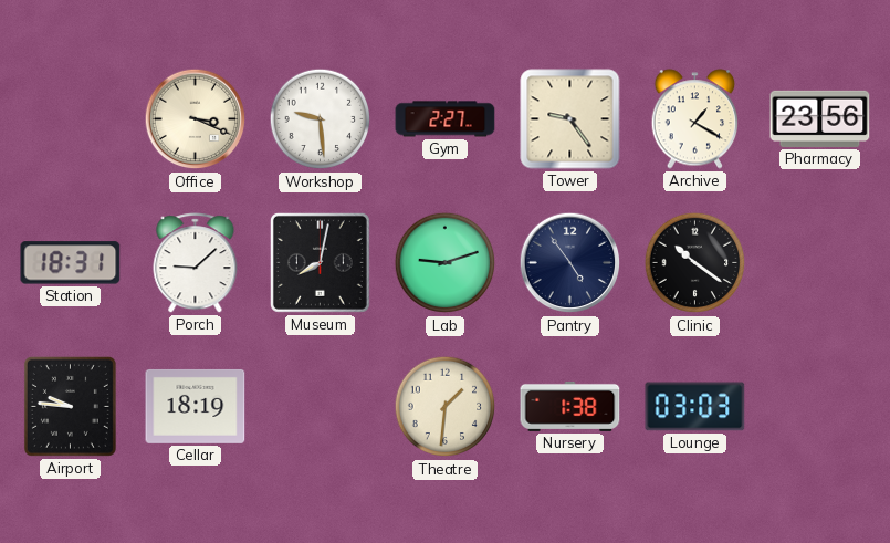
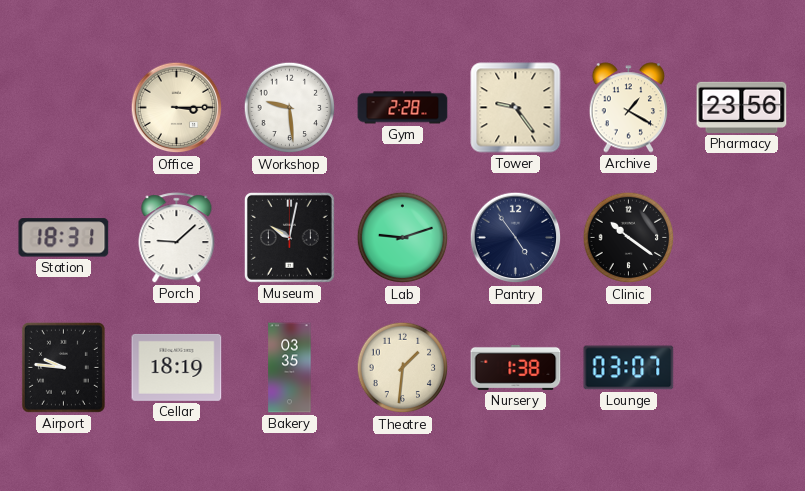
Office: 3:19 -> 3:15
Gym: 2:27 -> 2:28
Museum: 8:02 -> 10:02
Bakery: none -> 03:35
Lounge: 03:03 -> 03:07
